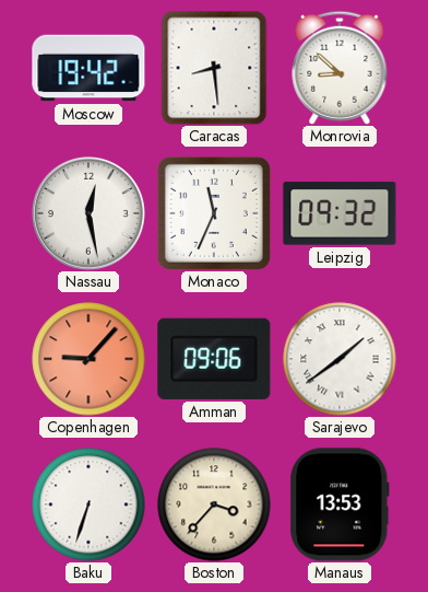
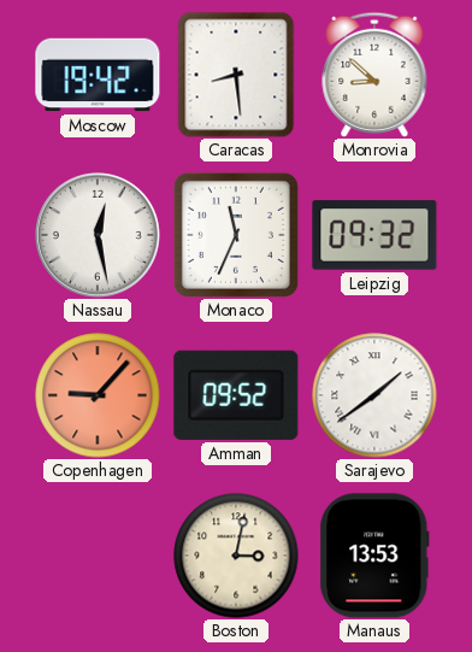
Amman: 09:06 -> 09:52
Baku: 6:33 -> none
Boston: 3:37 -> 3:02
